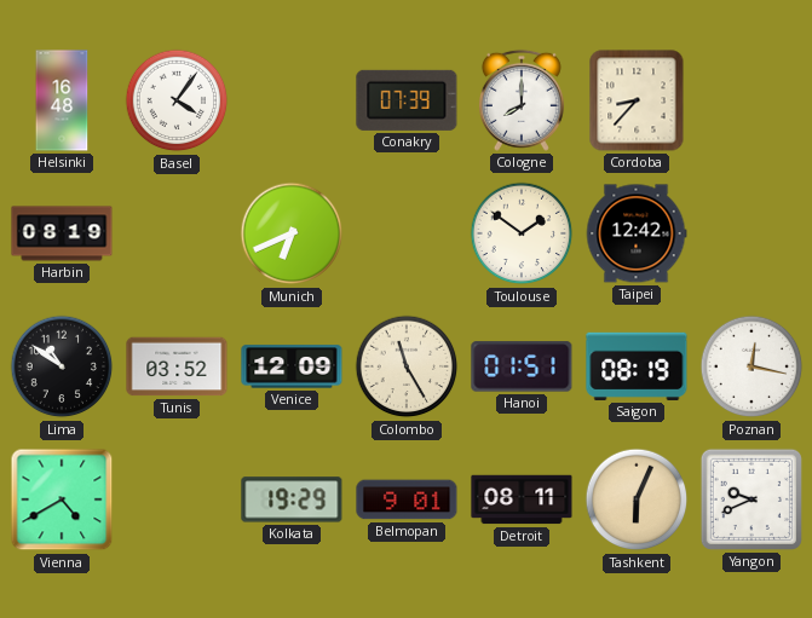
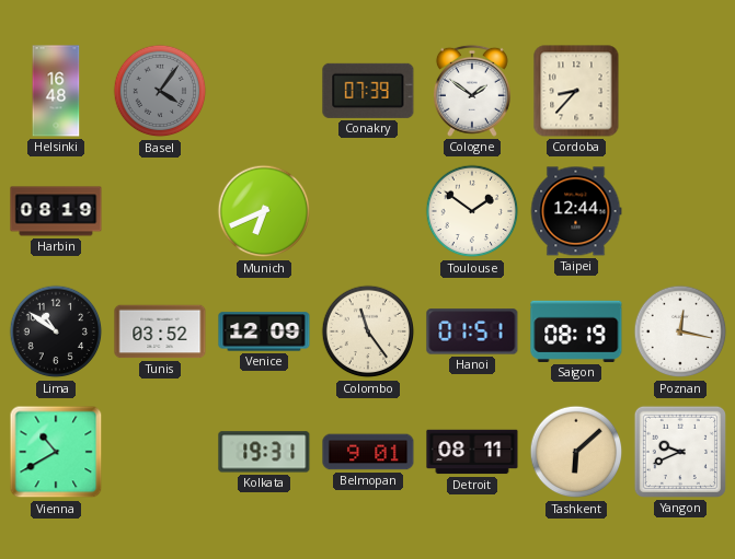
Basel dial: white -> grey
Cologne: 8:00 -> 1:51
Taipei: 12:42 -> 12:44
Colombo: 11:25 -> 11:24
Vienna: 4:40 -> 10:40
Kolkata: 19:29 -> 19:31
Tashkent: 6:04 -> 6:08
